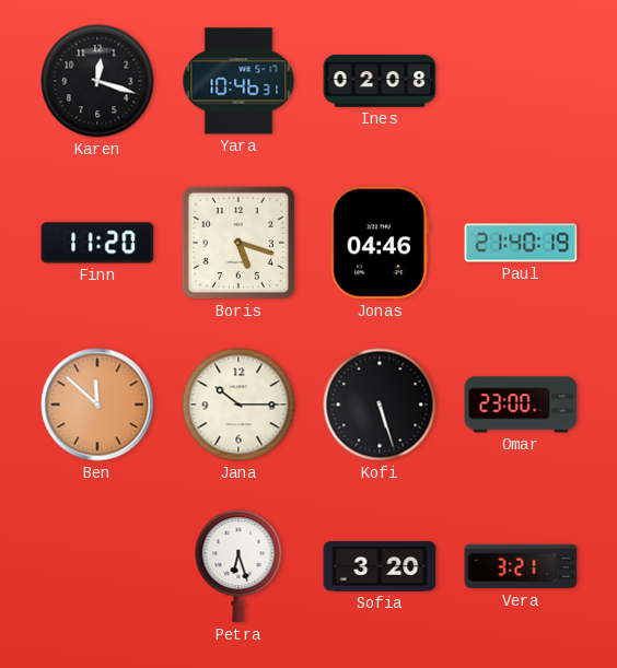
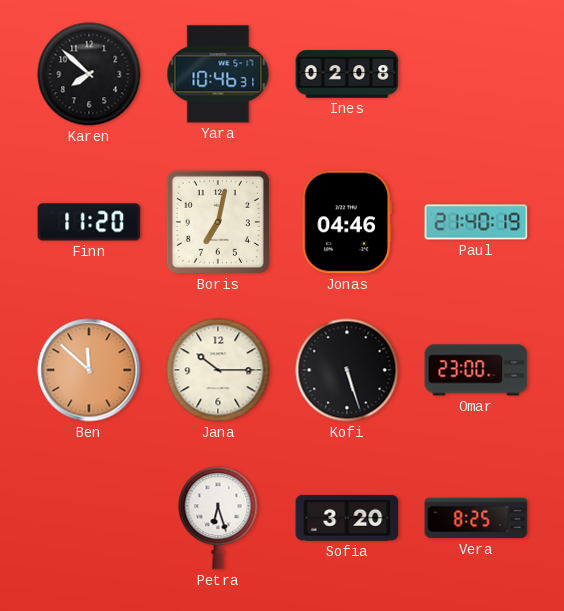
Karen: 12:18 -> 7:52
Boris: 5:18 -> 7:02
Vera: 3:21 -> 8:25
